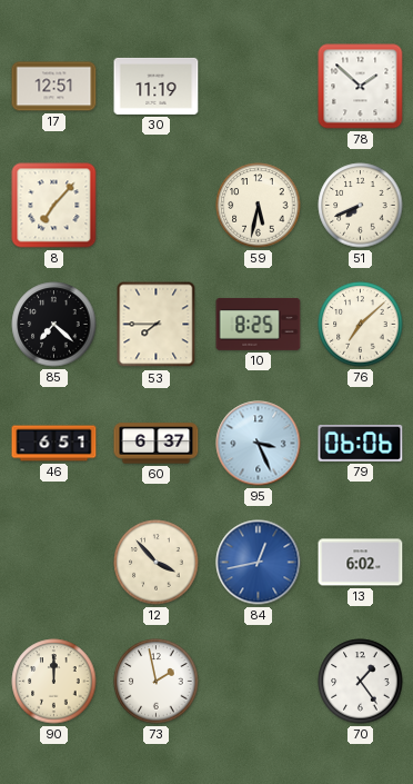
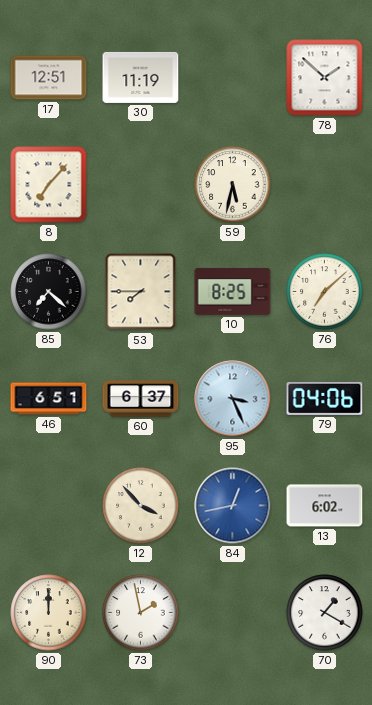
51: 7:41 -> none
79: 06:06 -> 04:06
70: 1:24 -> 1:20
